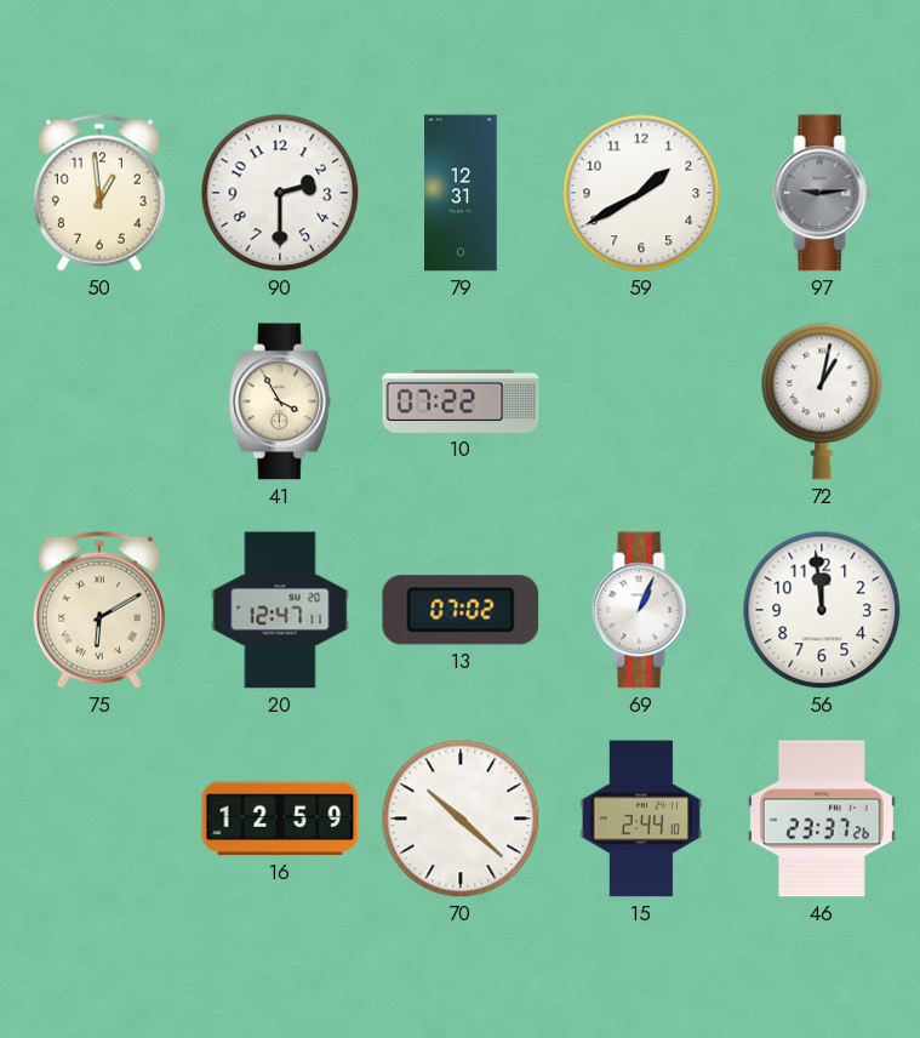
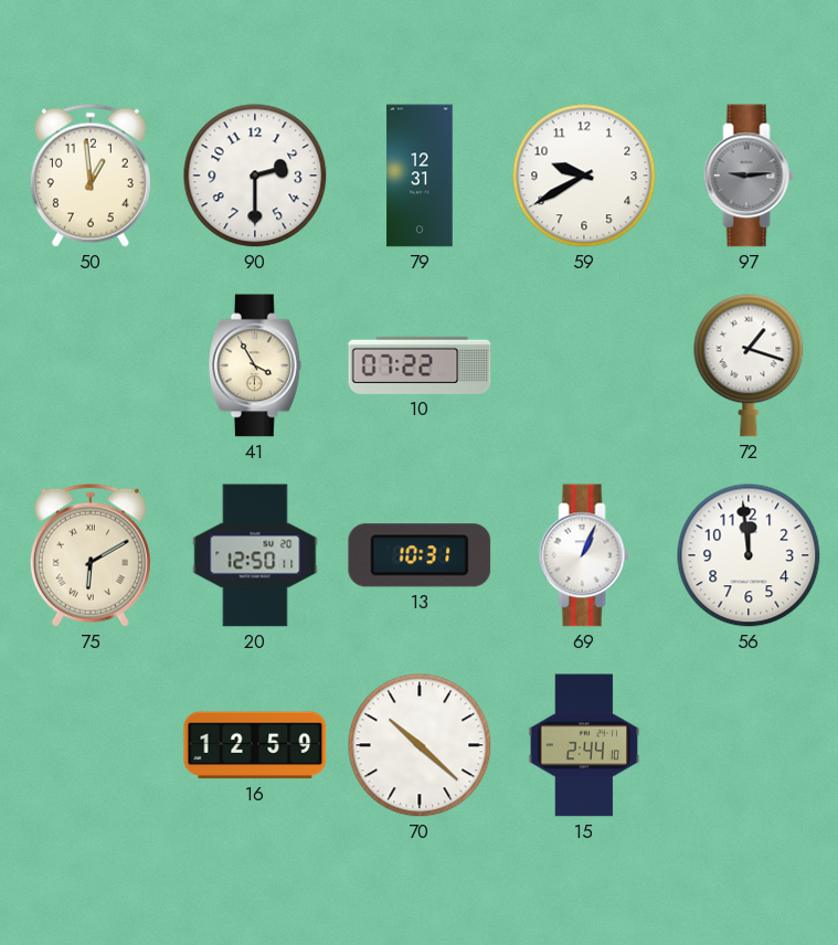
59: 1:40 -> 9:40
72: 1:02 -> 1:18
20: 12:47 -> 12:50
13: 07:02 -> 10:31
46: 23:37 -> none
